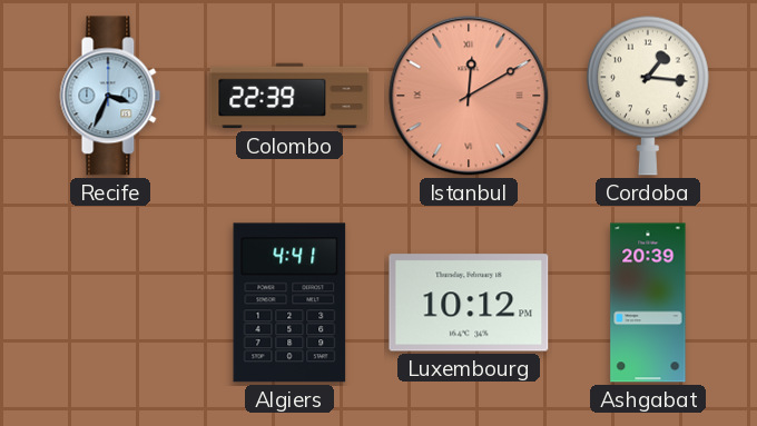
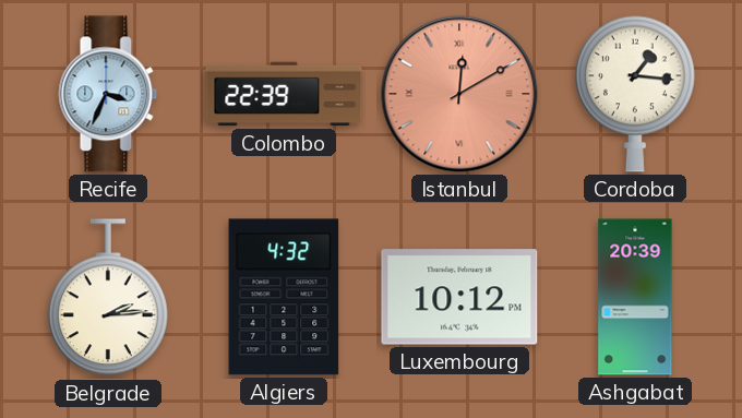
Belgrade: none -> 2:14
Algiers: 4:41 -> 4:32
